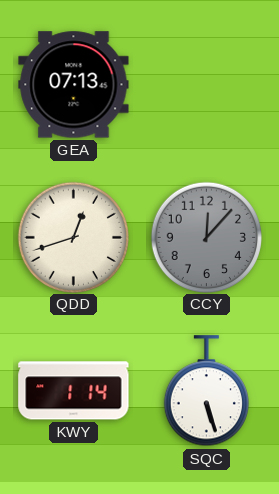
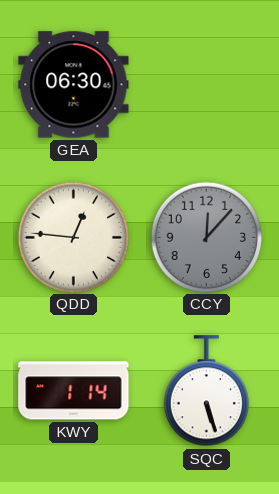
GEA: 07:13 -> 06:30
QDD: 12:42 -> 12:46
